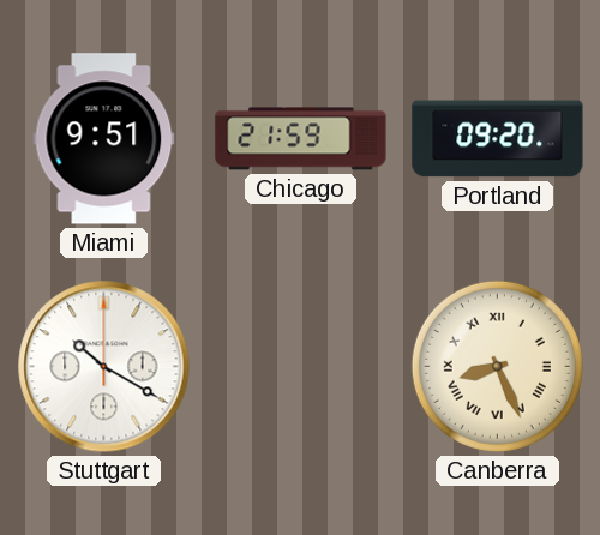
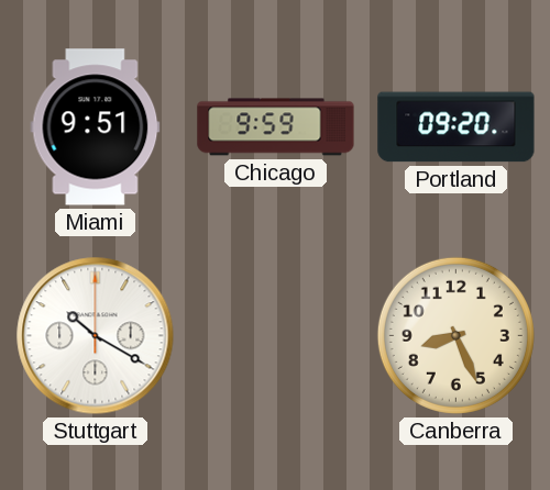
Chicago: 21:59 -> 9:59
Canberra numerals: Roman -> Arabic
